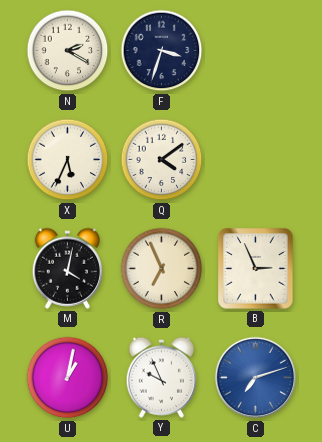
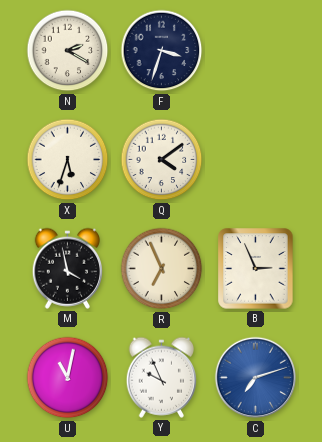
X: 5:34 -> 5:33
M: 4:02 -> 3:58
U: 1:02 -> 11:02
